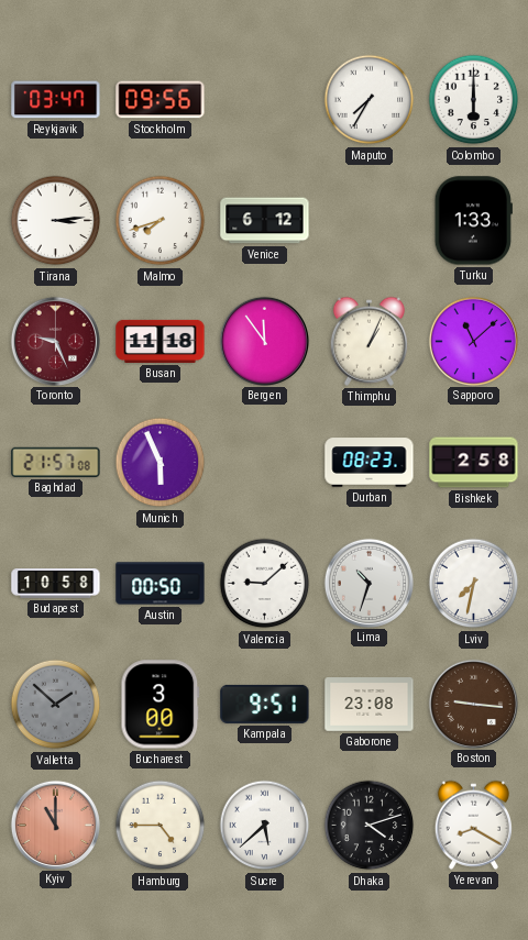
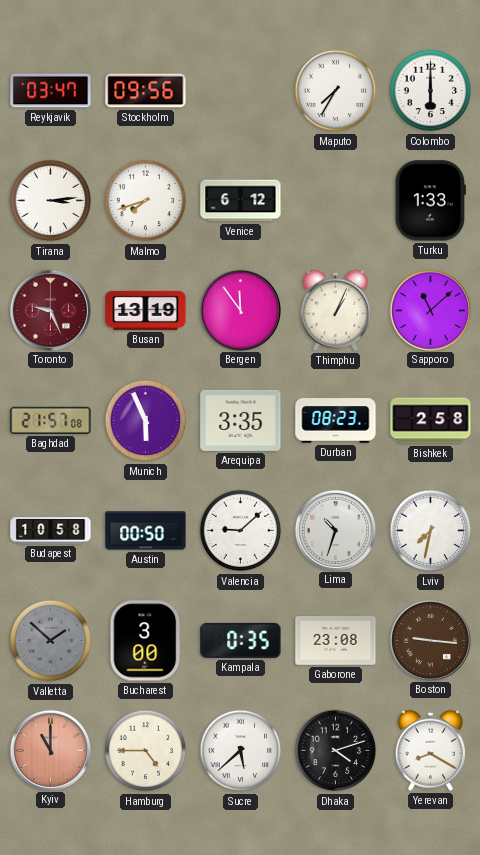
Busan: 11:18 -> 13:19
Arequipa: none -> 3:35
Kampala: 9:51 -> 0:35
